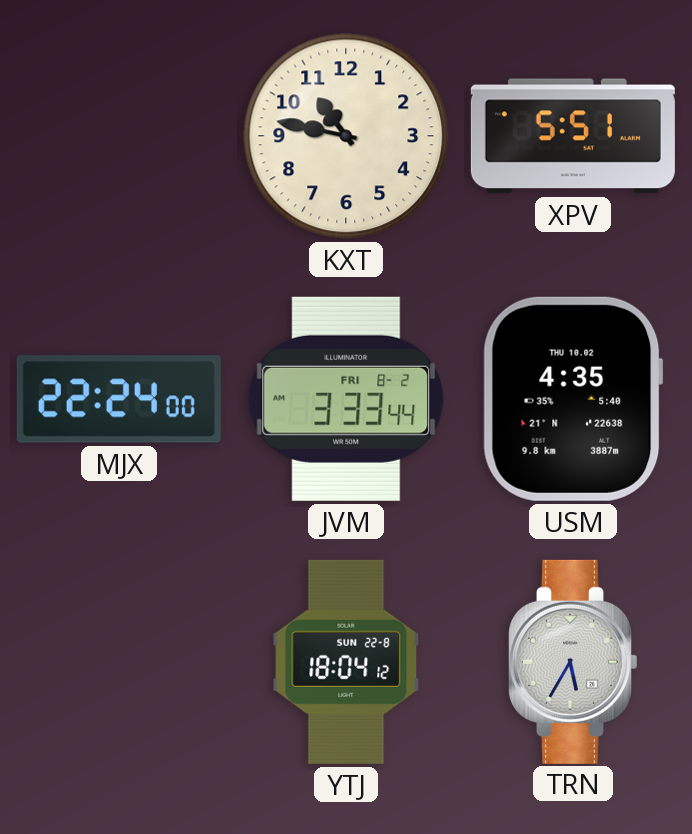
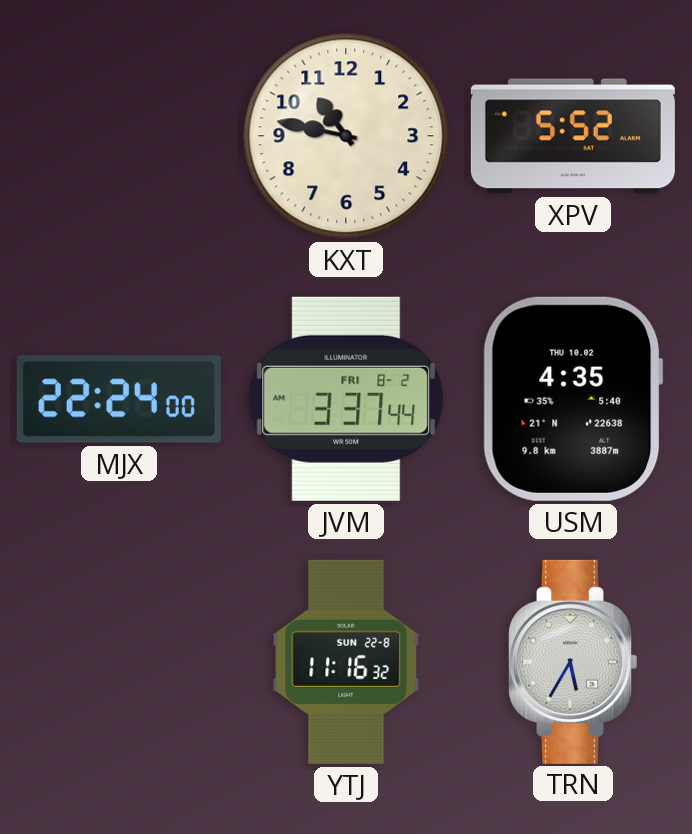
XPV: 5:51 -> 5:52
JVM: 3:33 -> 3:37
YTJ: 18:04 -> 11:16
